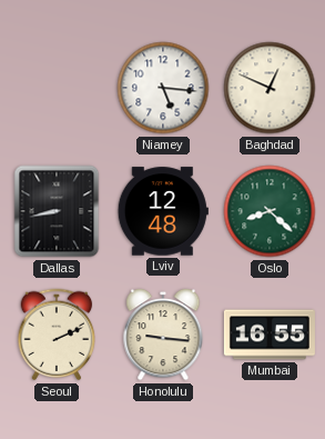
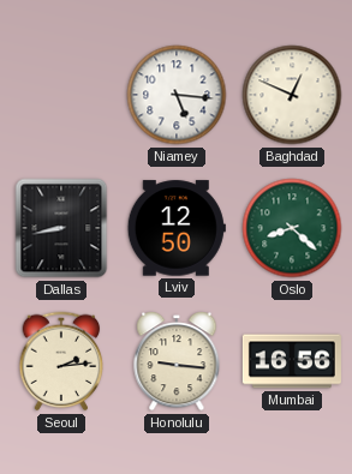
Lviv: 12:48 -> 12:50
Seoul: 2:11 -> 2:14
Mumbai: 16:55 -> 16:56
